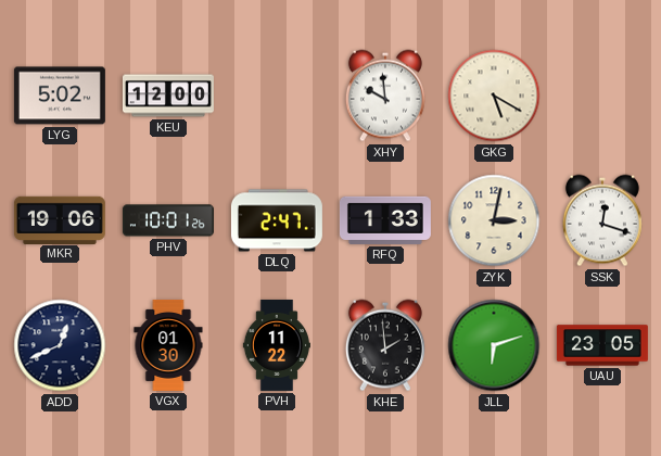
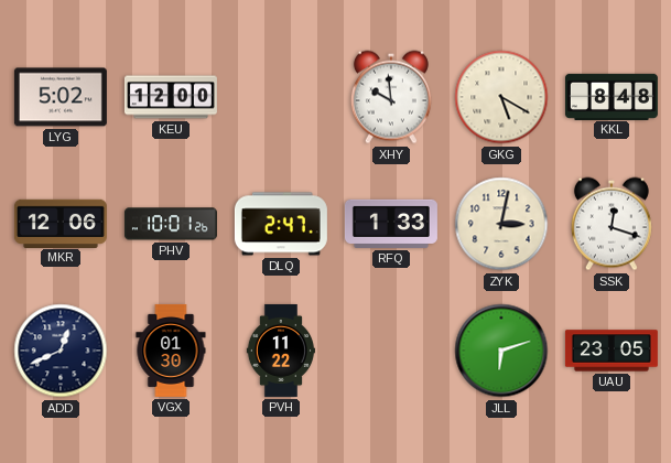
KKL: none -> 8:48
MKR: 19:06 -> 12:06
KHE: 1:59 -> none
